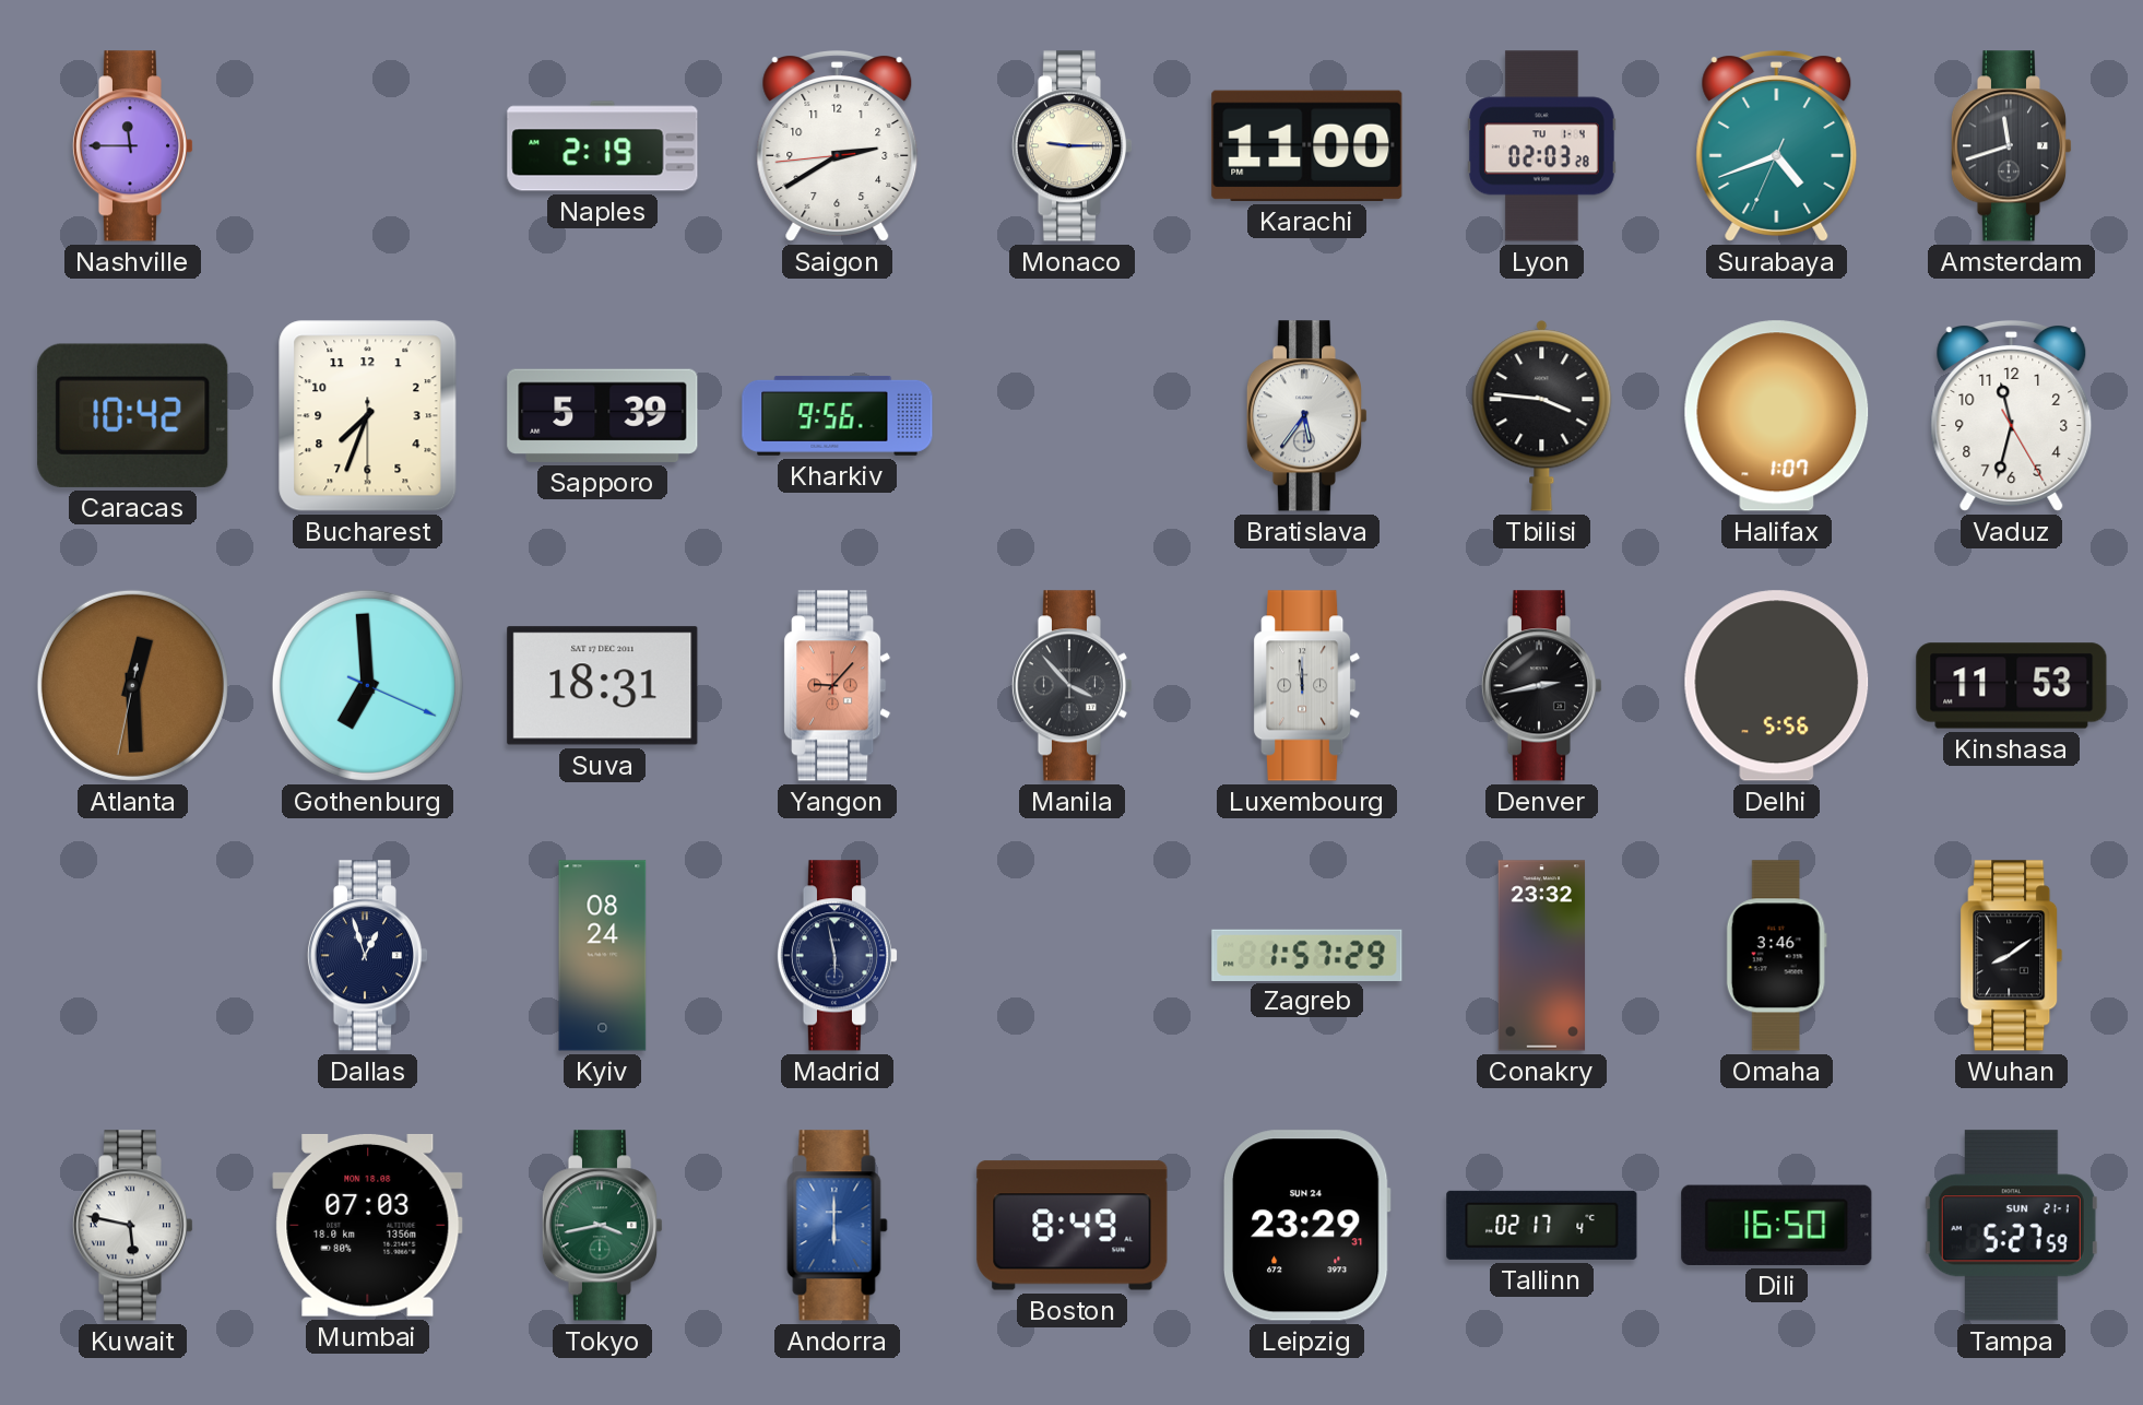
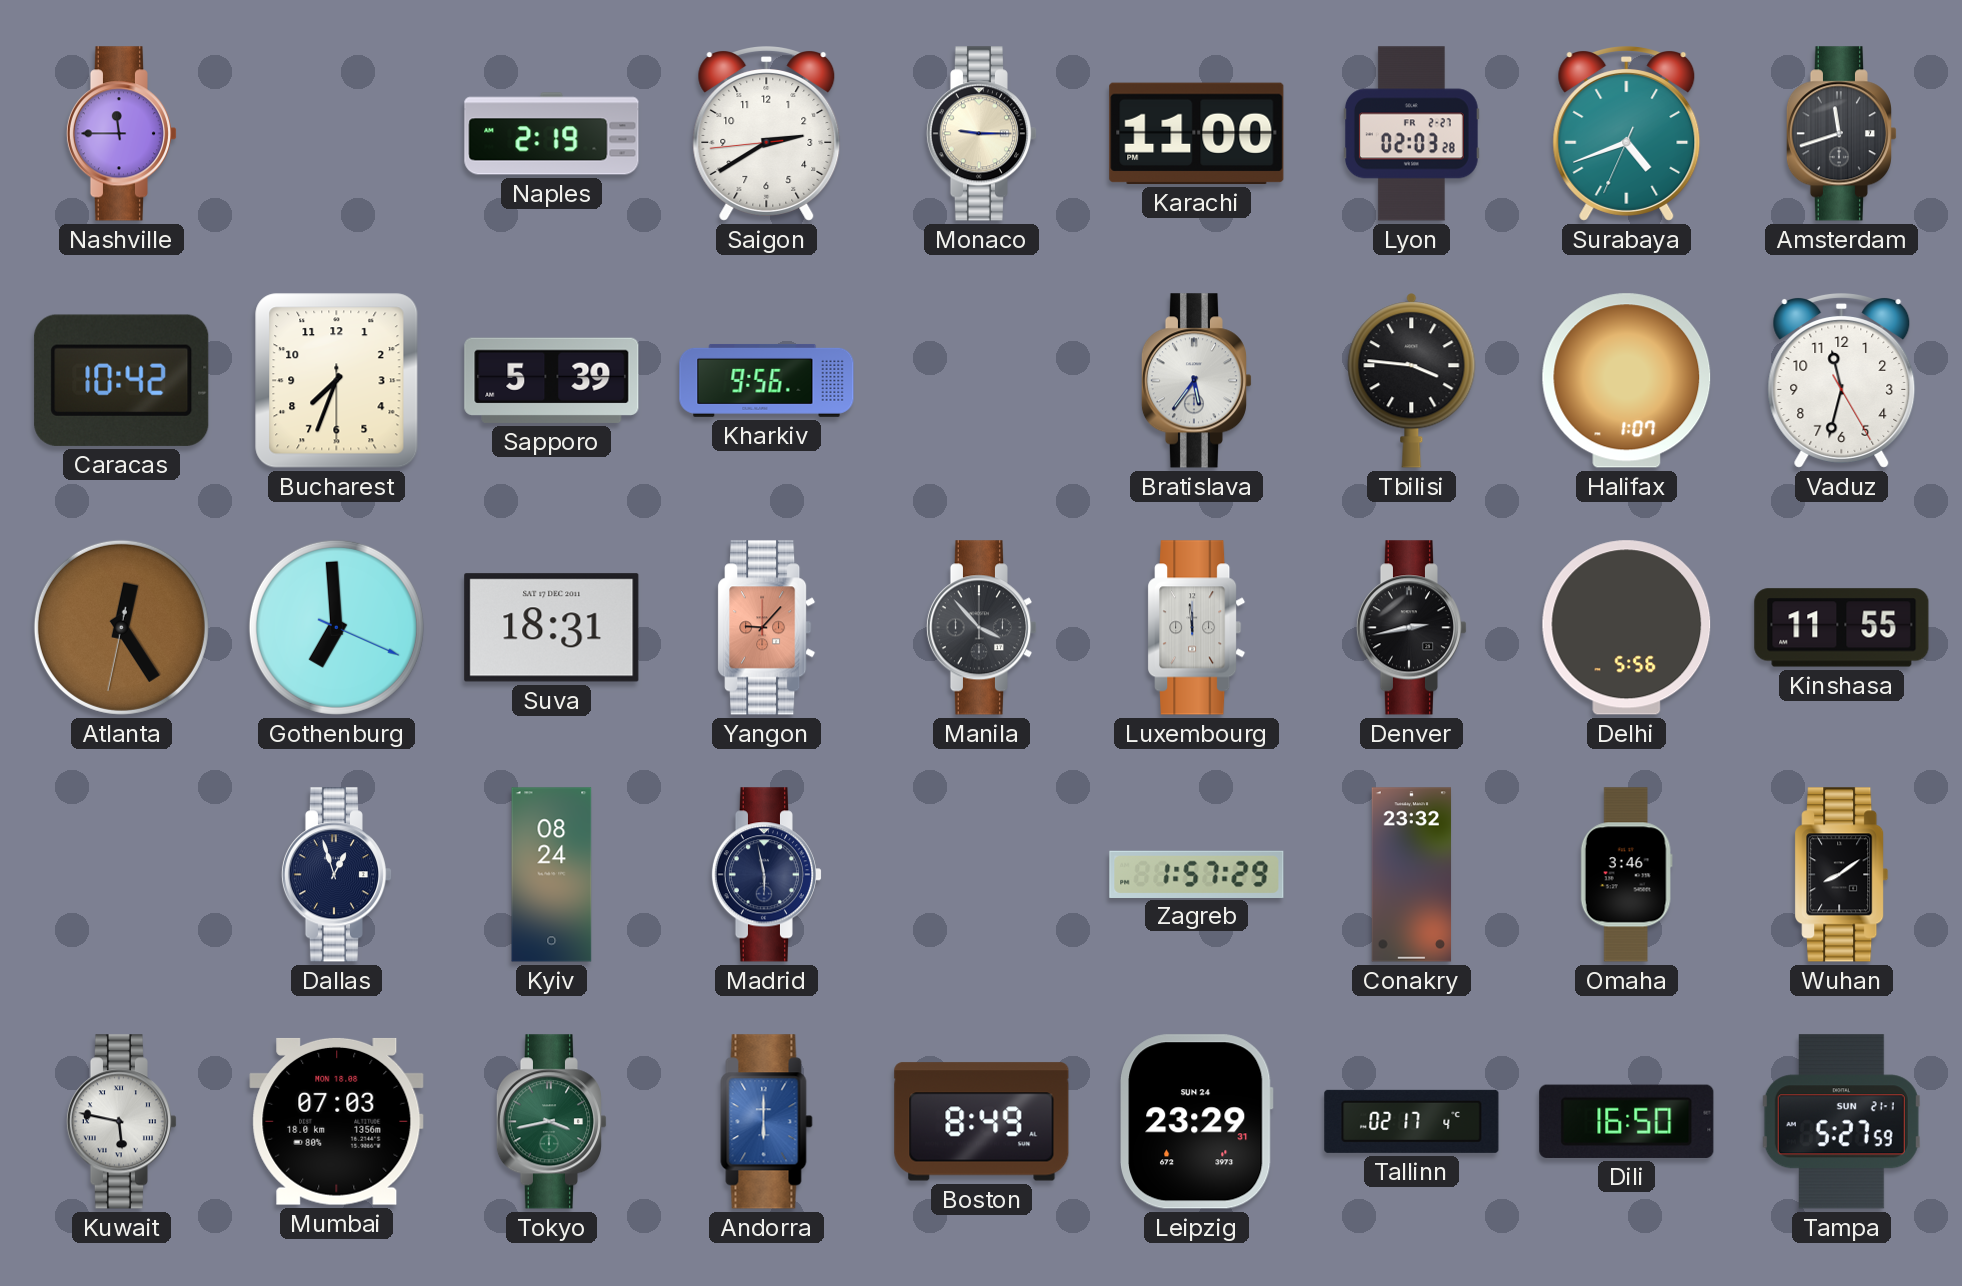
Lyon date: TU 1-4 -> FR 2-27
Atlanta: 12:29 -> 12:24
Kinshasa: 11:53 -> 11:55
